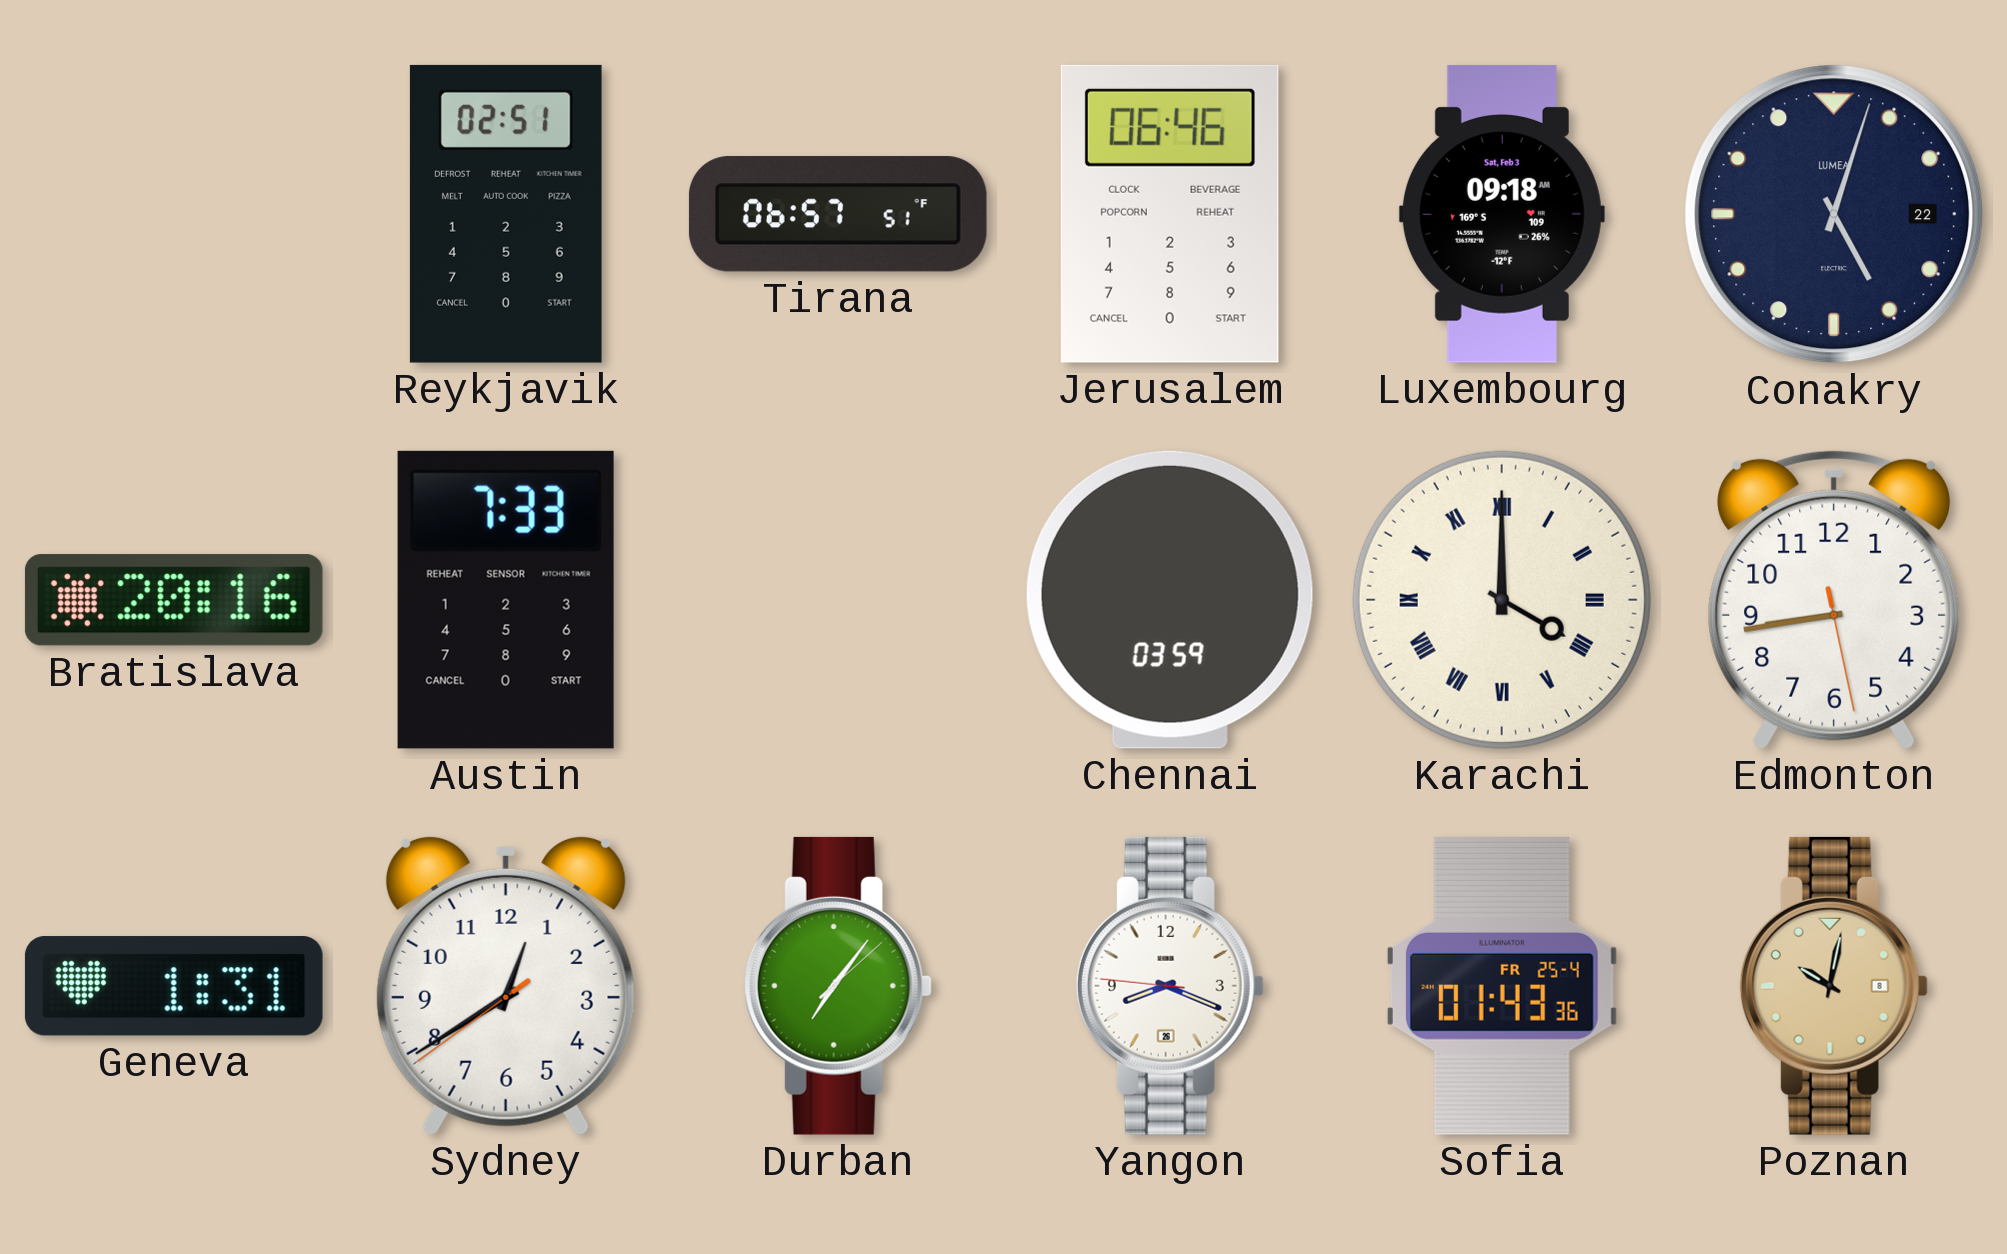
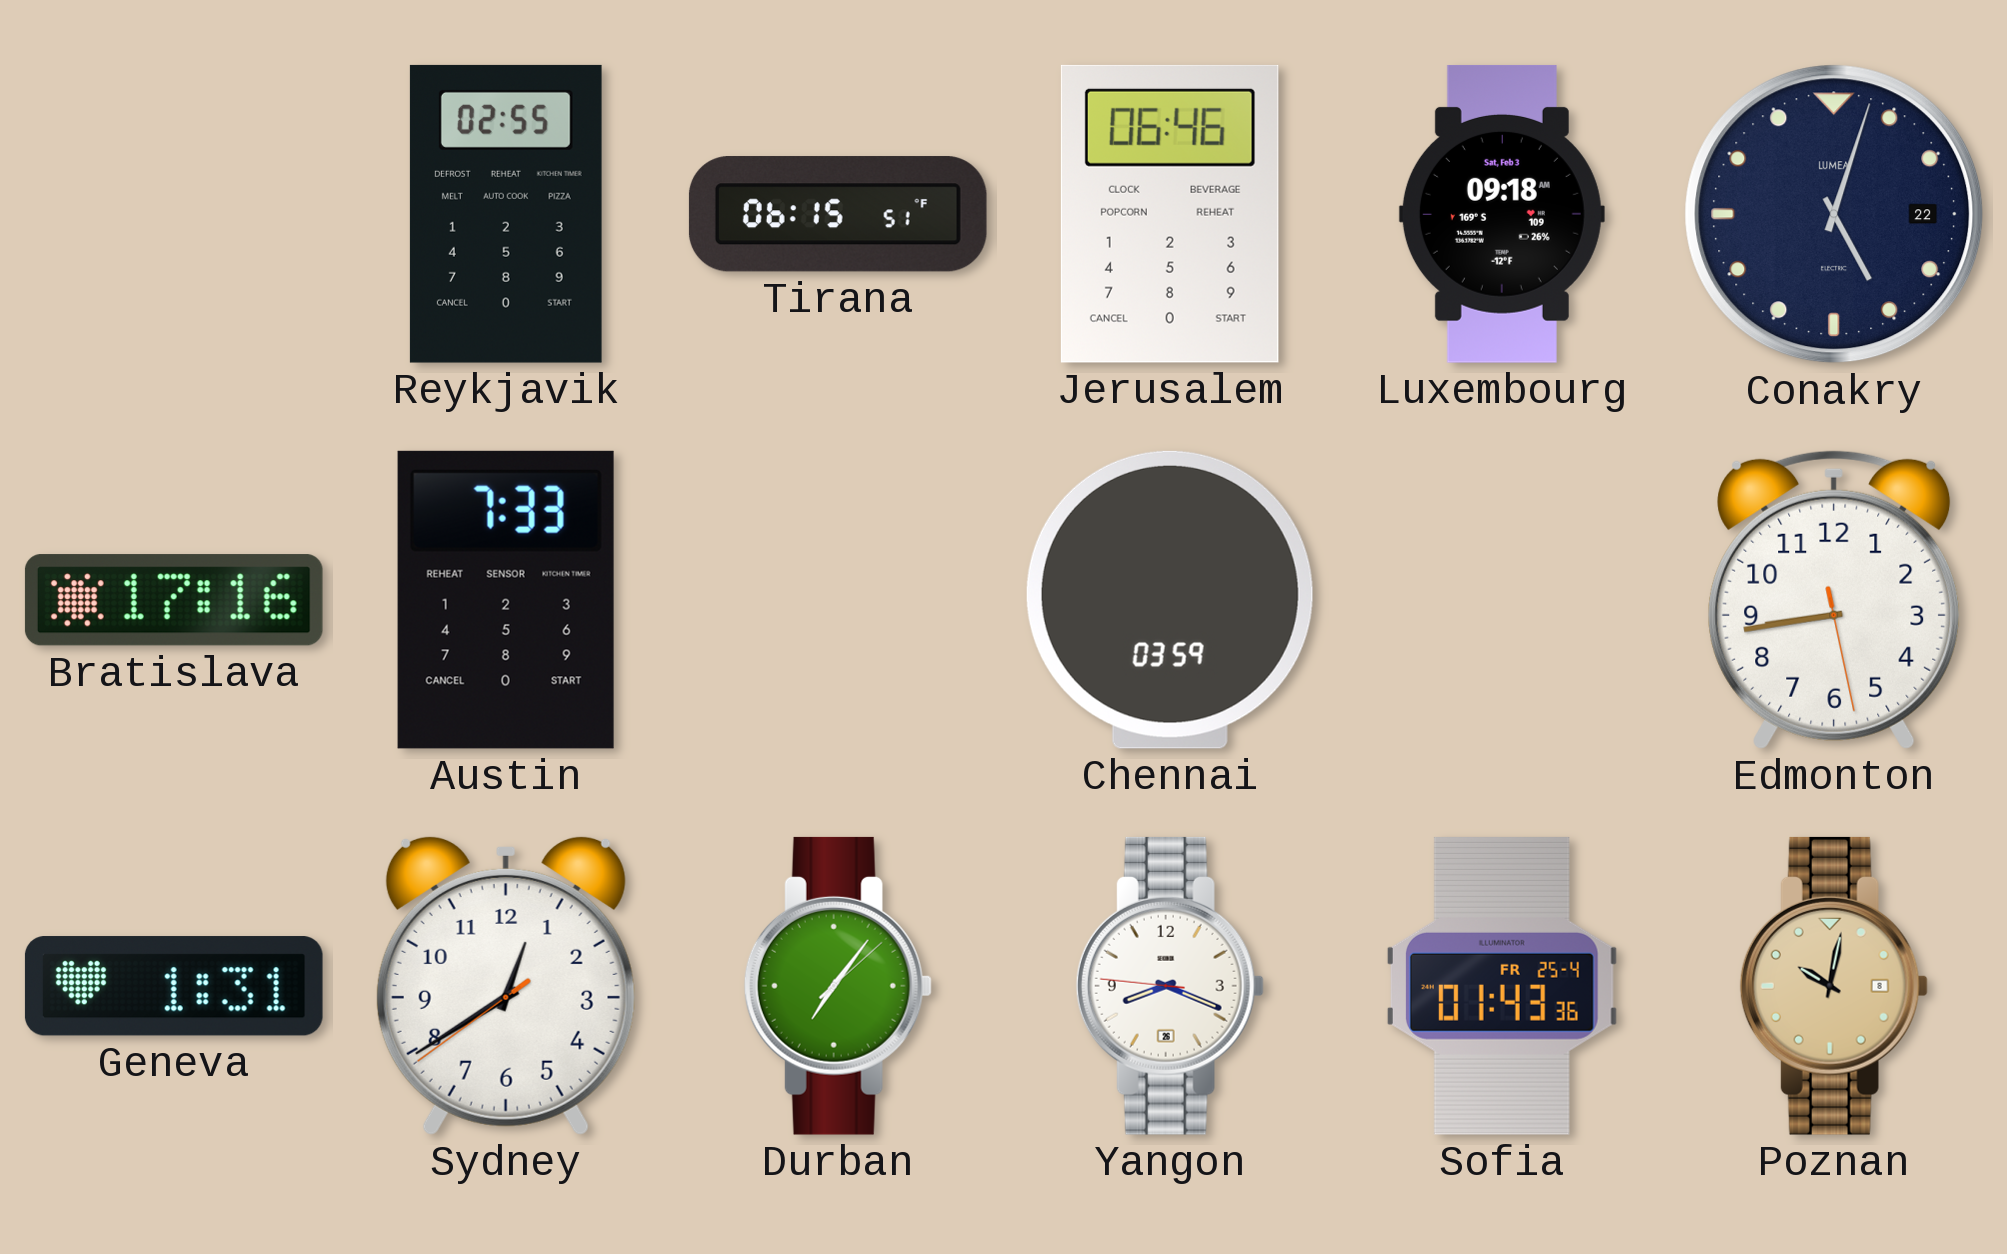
Reykjavik: 02:51 -> 02:55
Tirana: 06:57 -> 06:15
Bratislava: 20:16 -> 17:16
Karachi: 4:00 -> none
